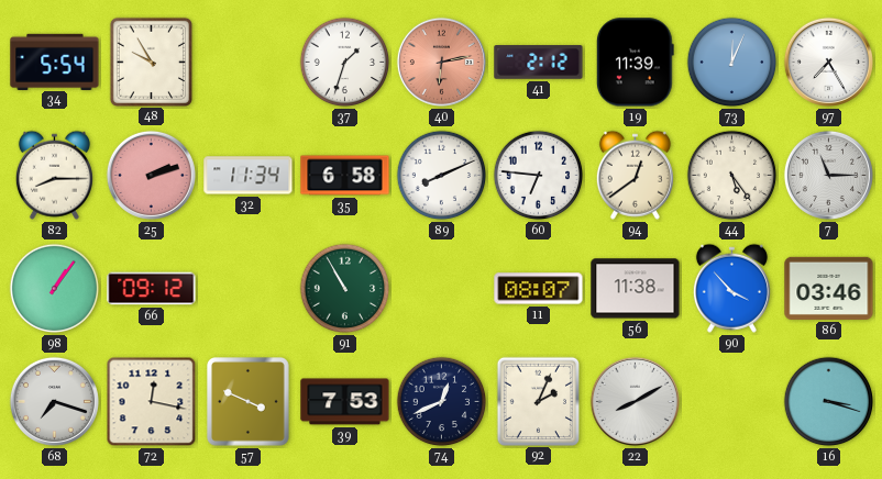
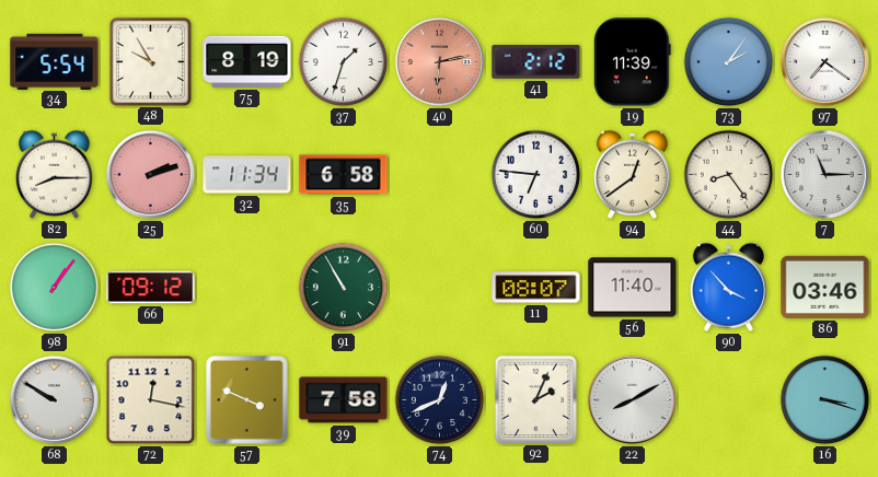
75: none -> 8:19
73: 12:04 -> 2:06
97: 7:25 -> 7:21
89: 8:11 -> none
44: 5:24 -> 8:24
56: 11:38 -> 11:40
68: 7:18 -> 9:50
39: 7:53 -> 7:58
